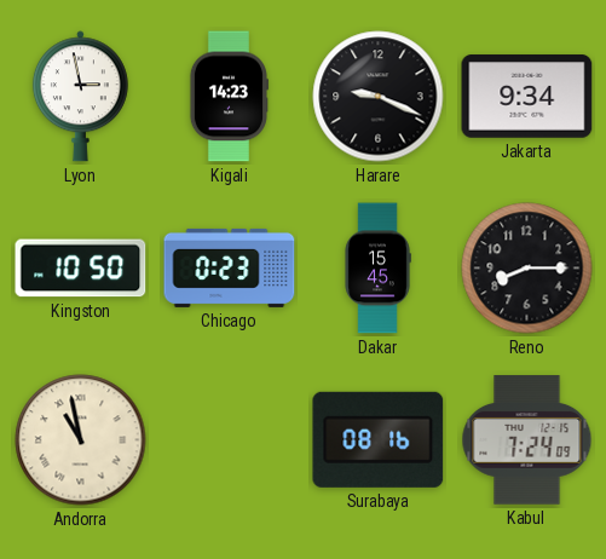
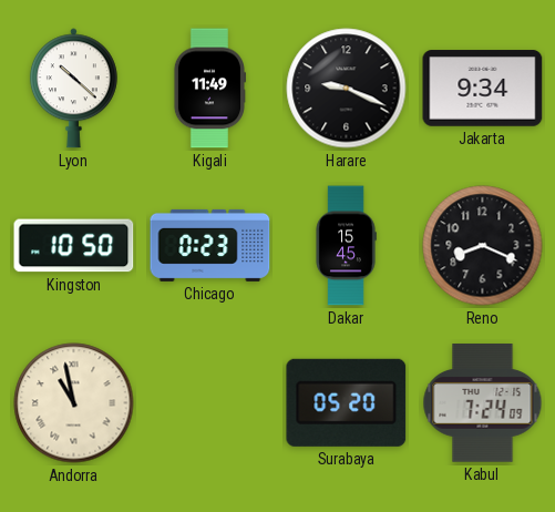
Lyon: 2:58 -> 10:22
Kigali: 14:23 -> 11:49
Reno: 8:15 -> 8:19
Surabaya: 08:16 -> 05:20
